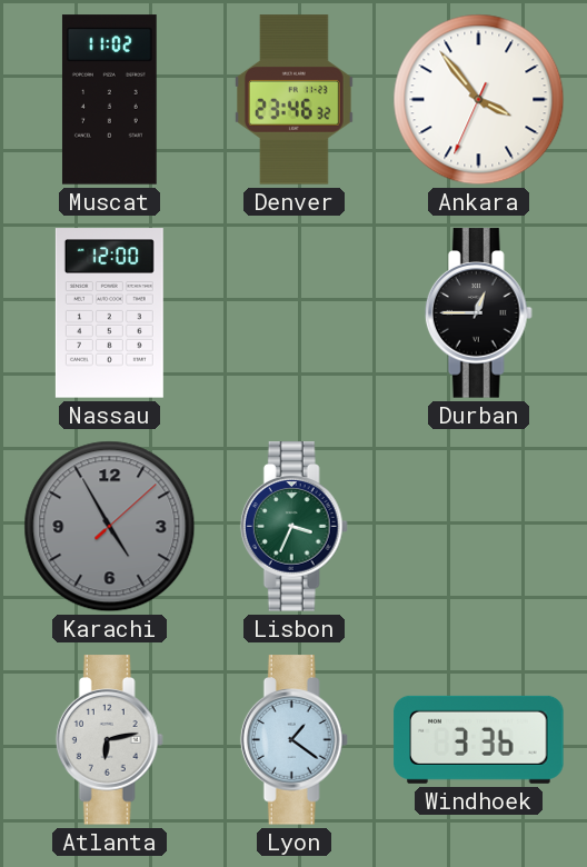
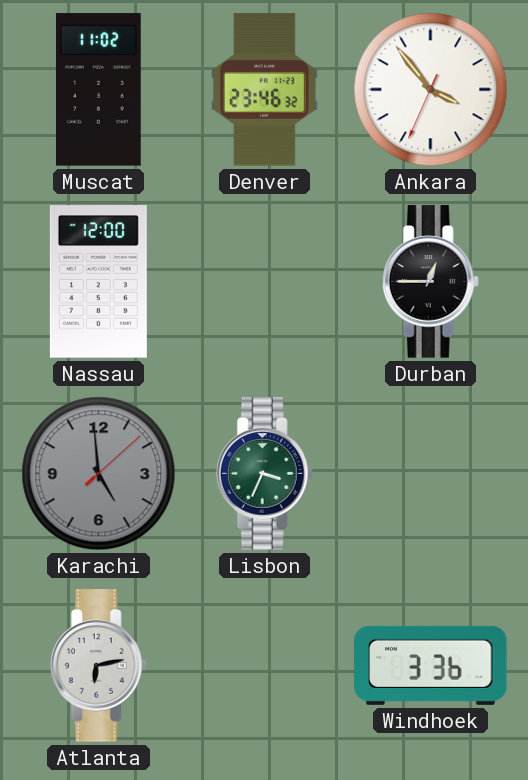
Karachi: 4:55 -> 4:59
Lyon: 1:21 -> none
